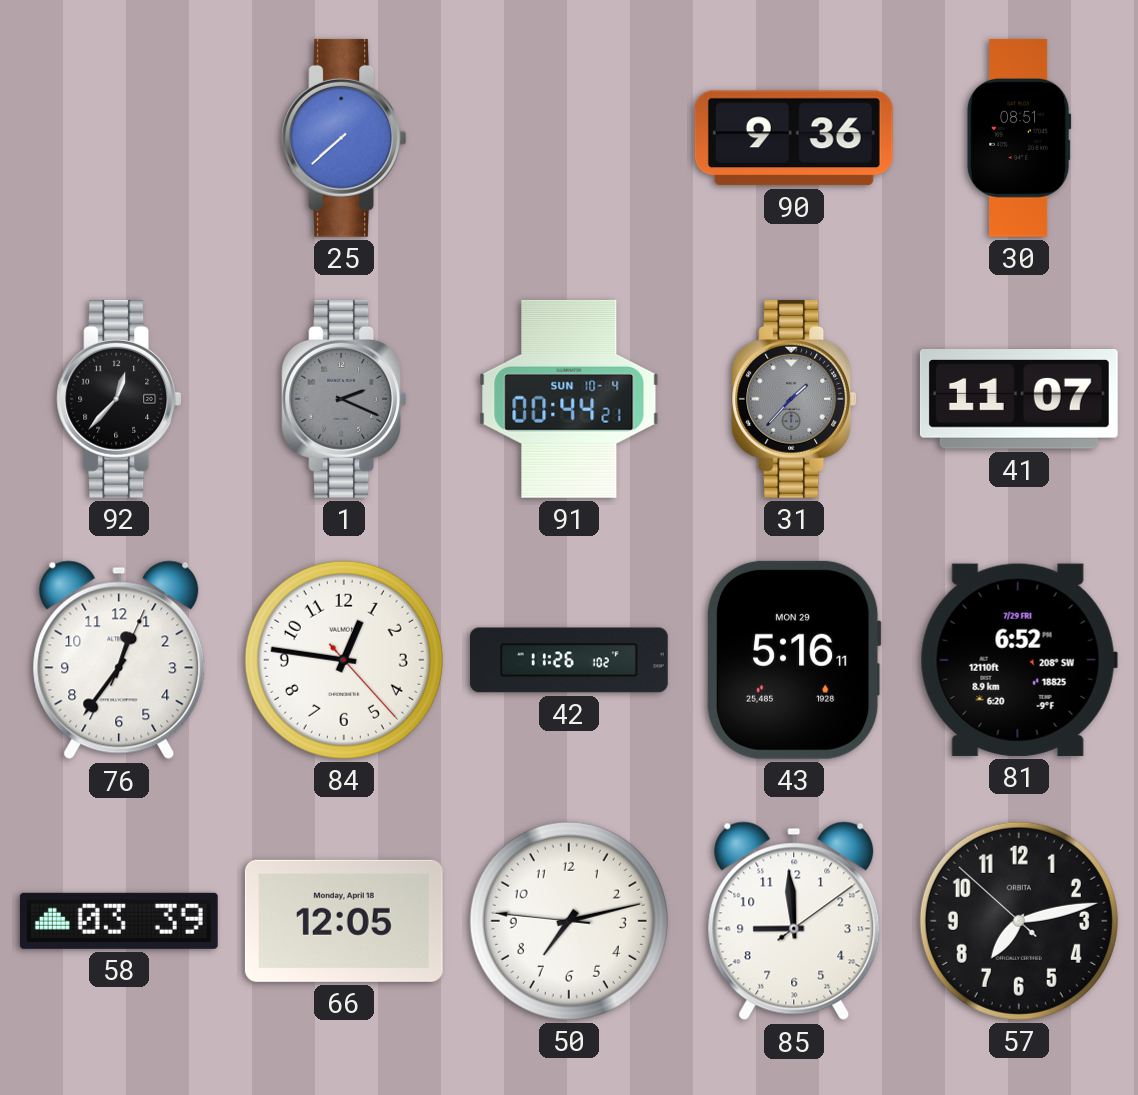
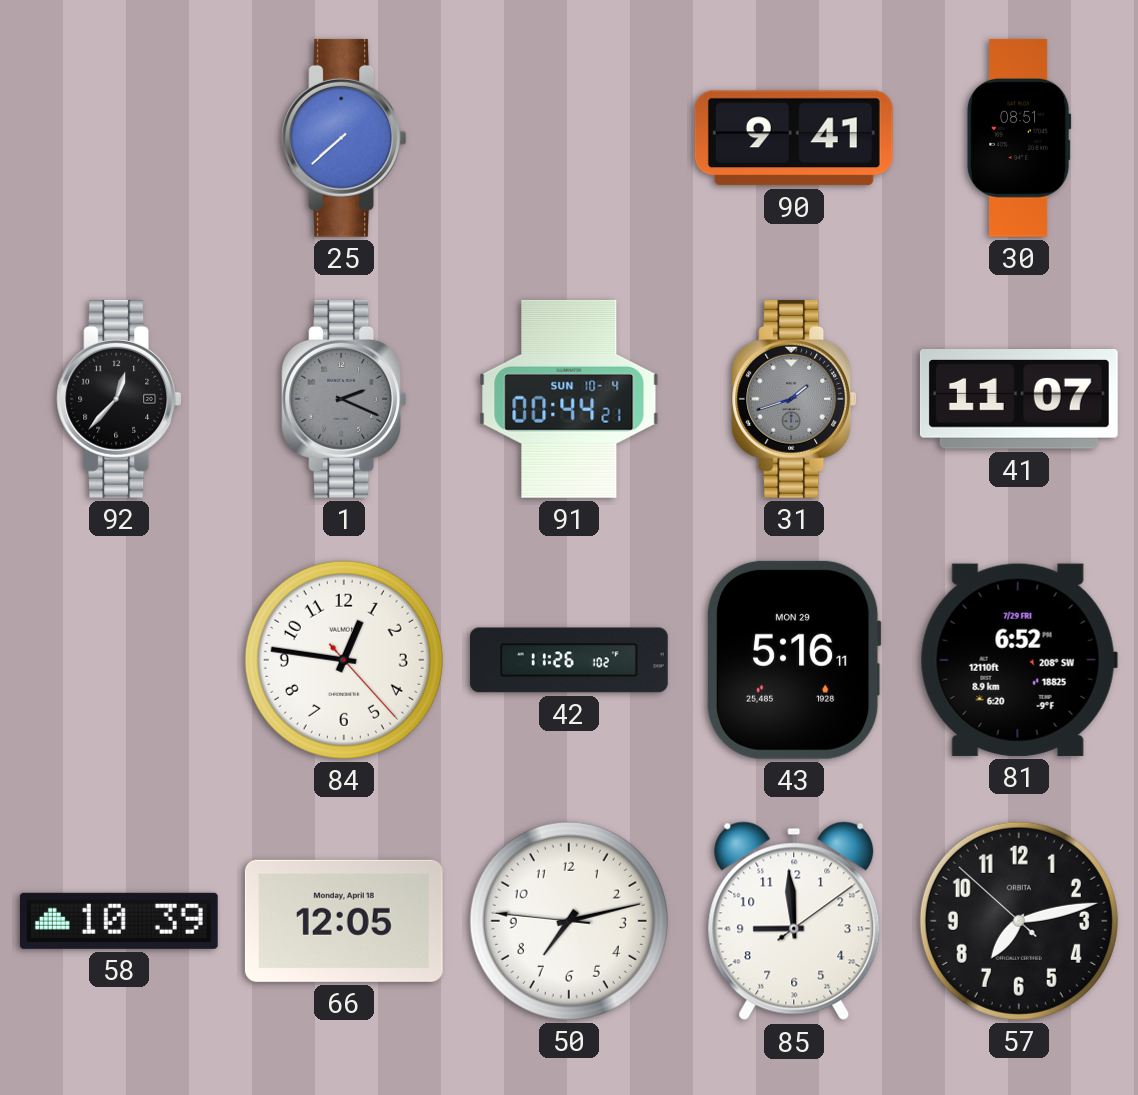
90: 9:36 -> 9:41
31: 1:37 -> 1:42
76: 12:36 -> none
58: 03:39 -> 10:39
